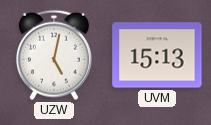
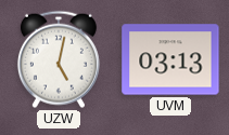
UVM: 15:13 -> 03:13
